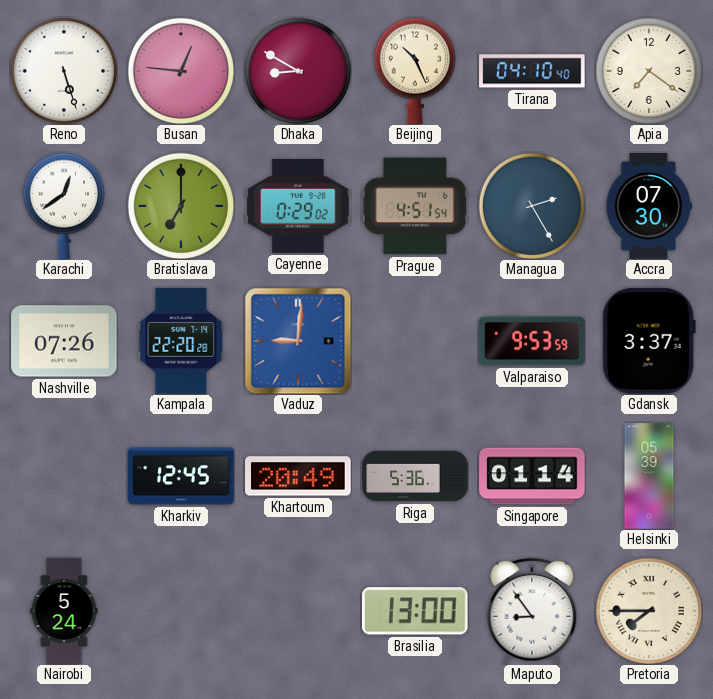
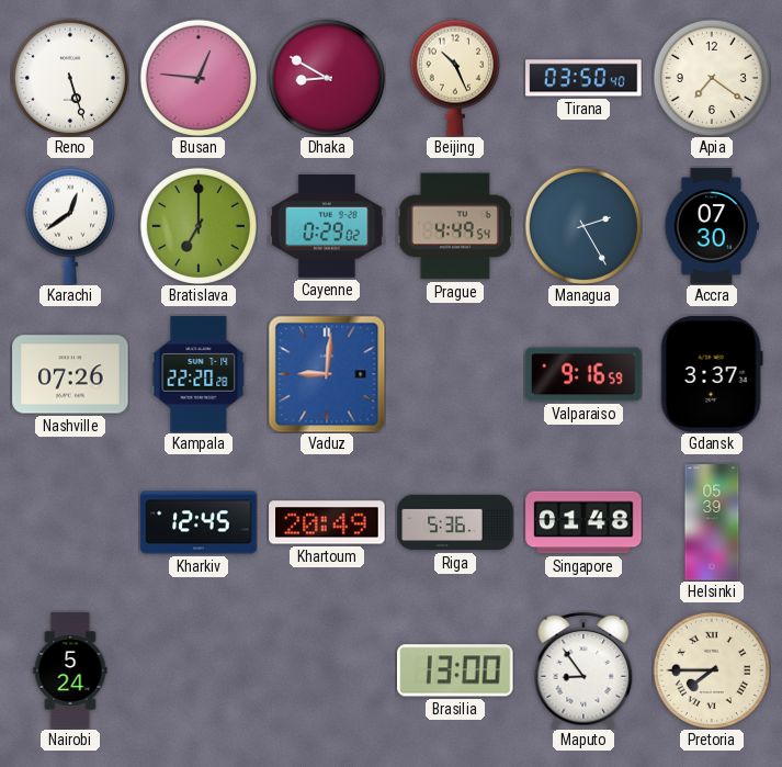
Tirana: 04:10 -> 03:50
Prague: 4:51 -> 4:49
Valparaiso: 9:53 -> 9:16
Singapore: 01:14 -> 01:48
